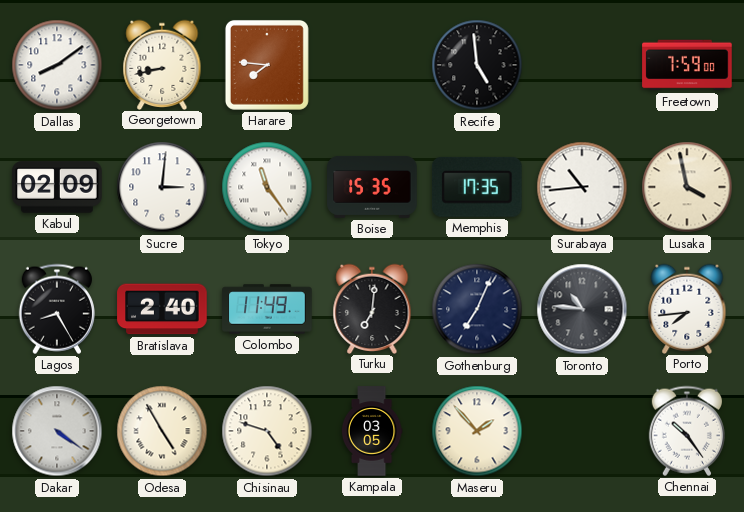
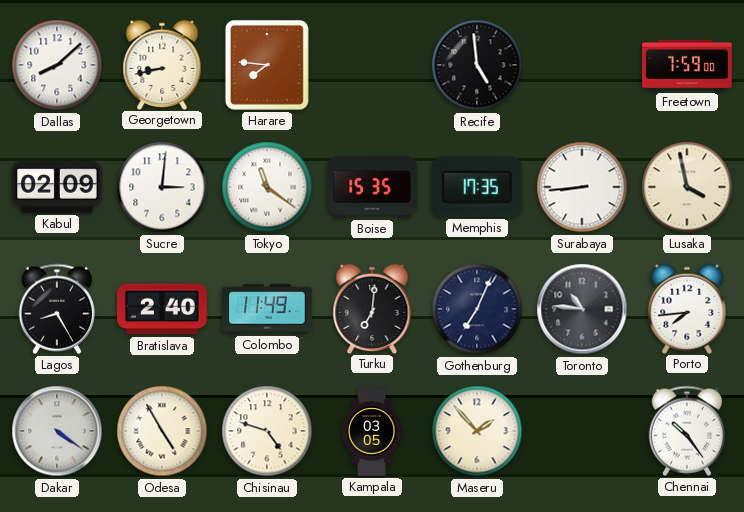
Dallas: 8:09 -> 8:08
Tokyo: 11:24 -> 11:21
Surabaya: 10:44 -> 8:44
